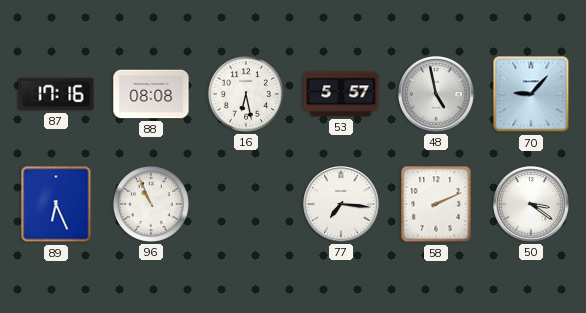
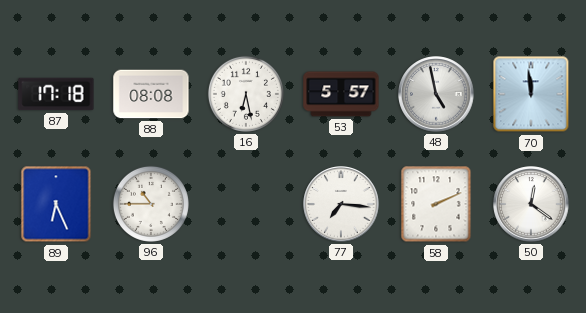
87: 17:16 -> 17:18
70: 9:07 -> 11:59
96: 10:56 -> 10:45
50: 3:21 -> 12:21
